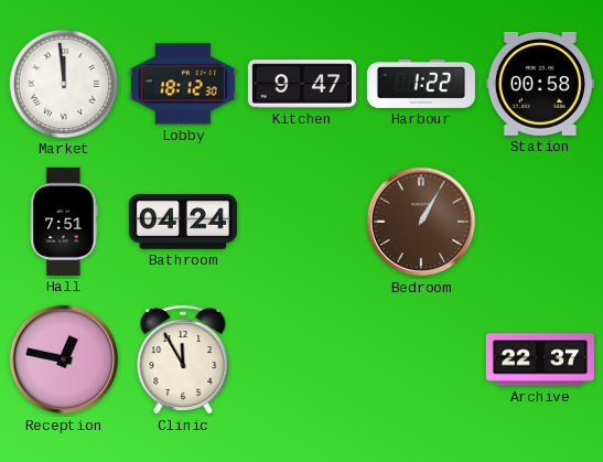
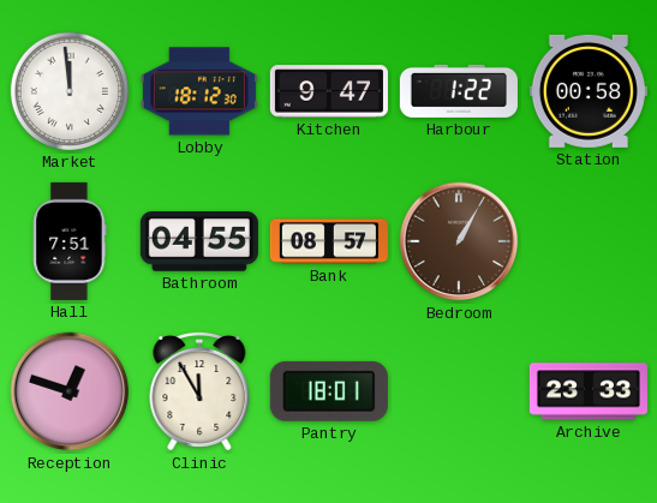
Bathroom: 04:24 -> 04:55
Bank: none -> 08:57
Reception: 12:47 -> 12:48
Pantry: none -> 18:01
Archive: 22:37 -> 23:33
